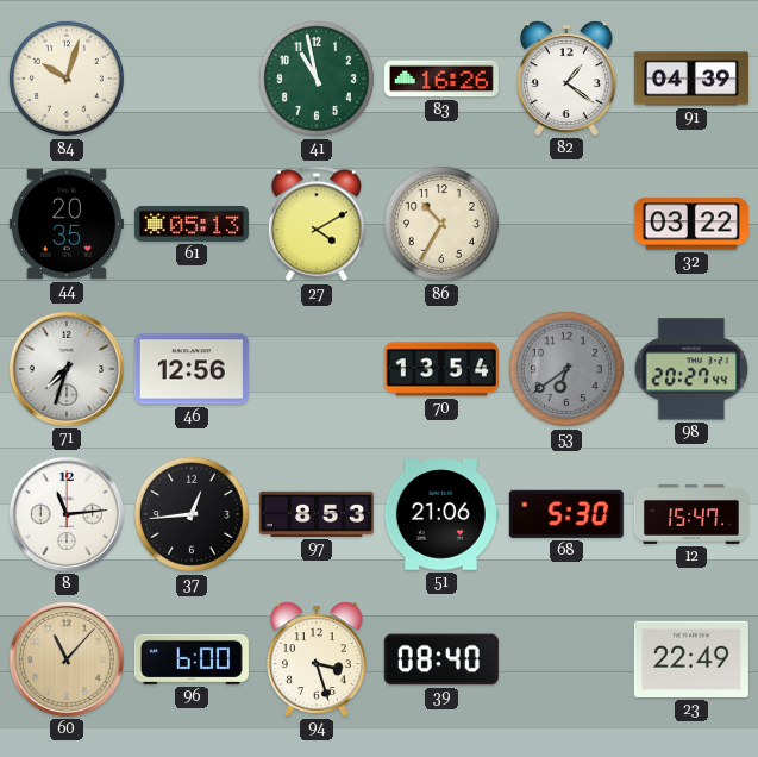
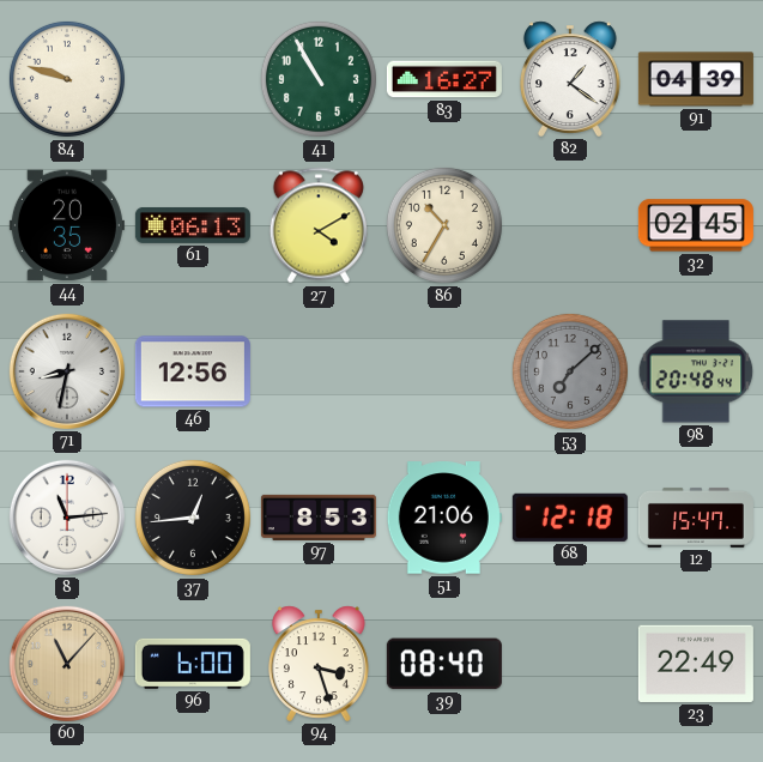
84: 10:03 -> 9:48
41: 10:58 -> 10:55
83: 16:26 -> 16:27
61: 05:13 -> 06:13
32: 03:22 -> 02:45
71: 7:33 -> 8:32
70: 13:54 -> none
53: 6:39 -> 7:08
98: 20:27 -> 20:48
68: 5:30 -> 12:18
